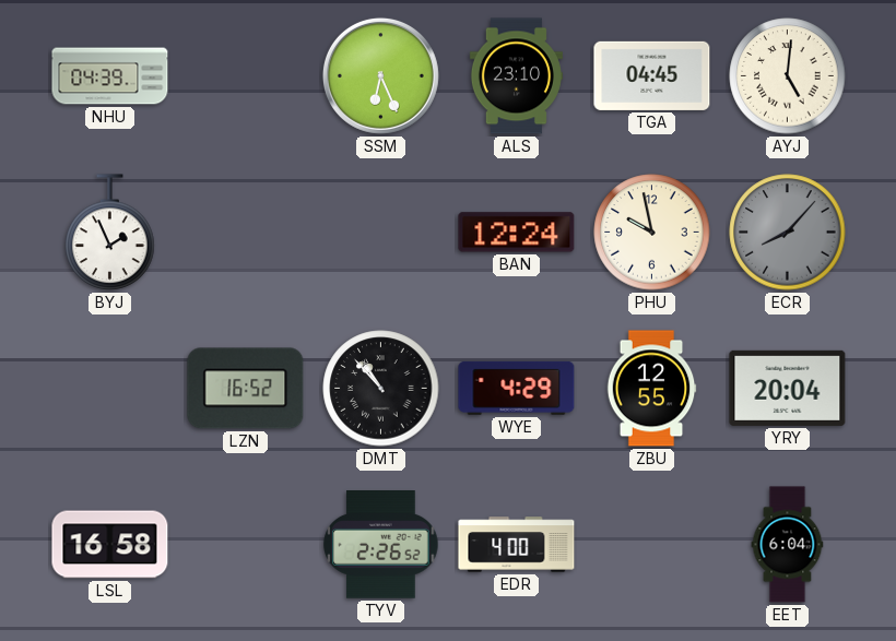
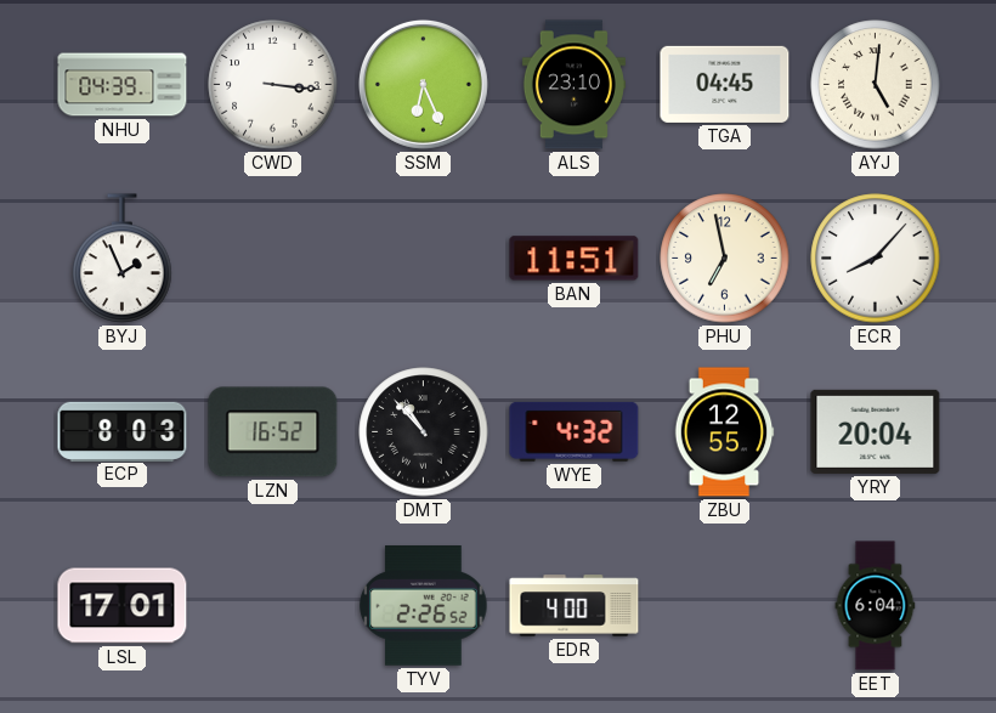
CWD: none -> 3:16
BAN: 12:24 -> 11:51
PHU: 9:58 -> 6:58
ECR dial: grey -> white
ECP: none -> 8:03
WYE: 4:29 -> 4:32
LSL: 16:58 -> 17:01
